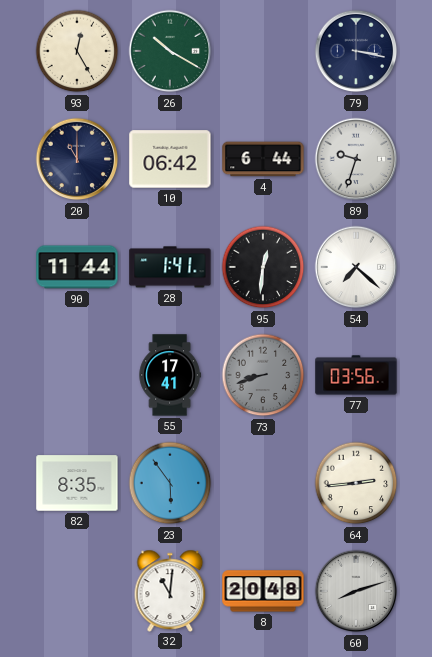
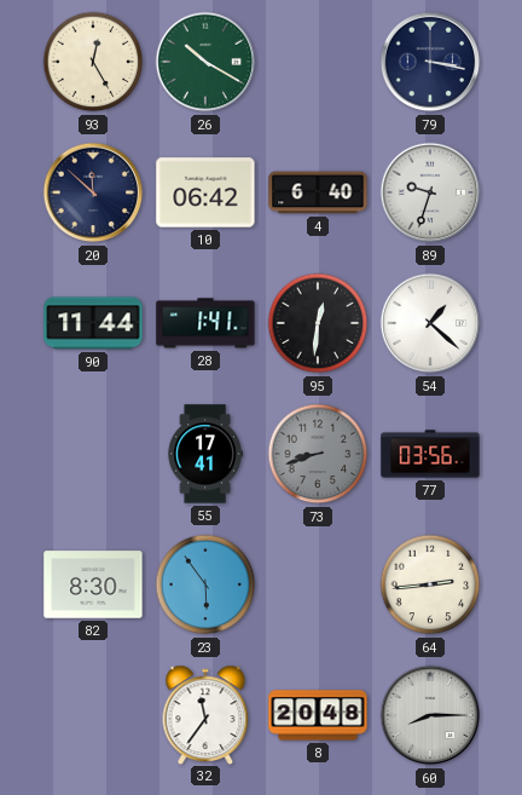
20: 11:00 -> 11:52
4: 6:44 -> 6:40
54: 7:22 -> 1:22
82: 8:35 -> 8:30
32: 11:01 -> 11:36
60: 8:12 -> 8:15
